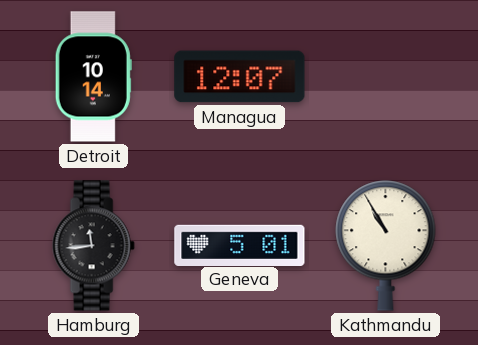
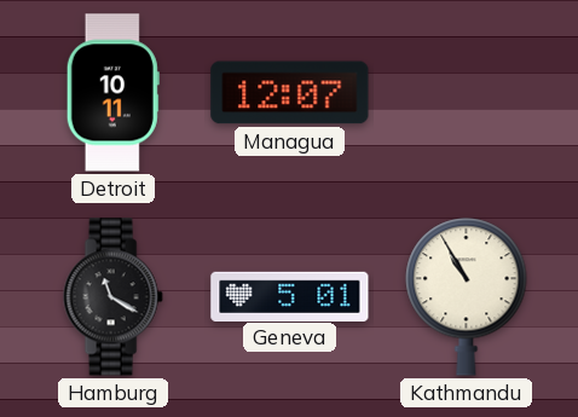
Detroit: 10:14 -> 10:11
Hamburg: 11:44 -> 11:20
